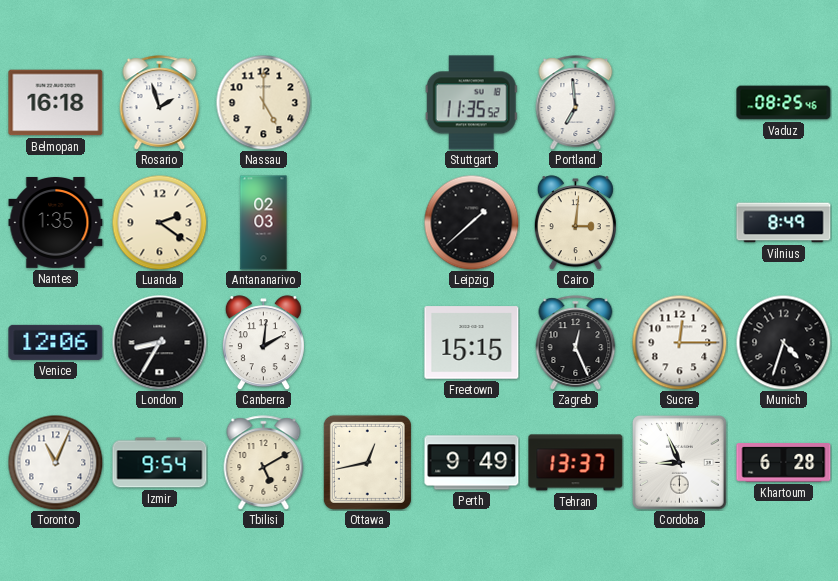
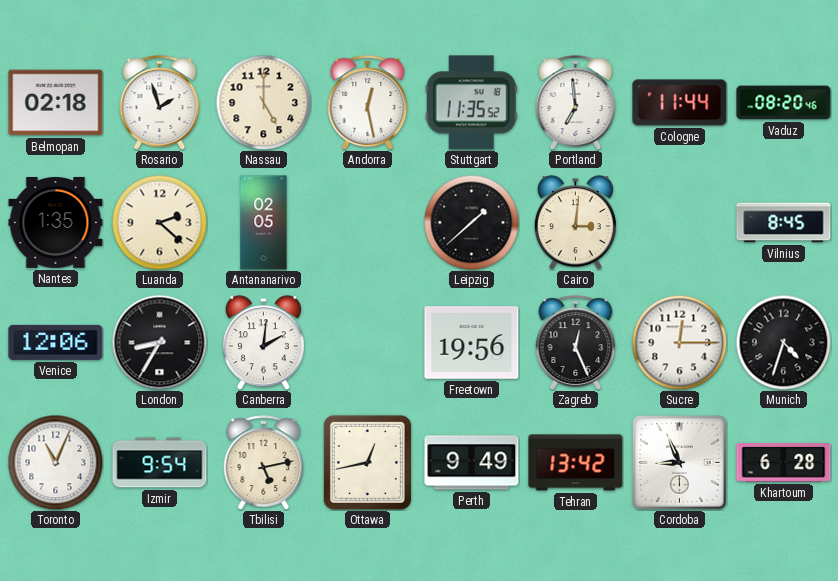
Belmopan: 16:18 -> 02:18
Andorra: none -> 12:28
Cologne: none -> 11:44
Vaduz: 08:25 -> 08:20
Luanda: 2:21 -> 2:22
Antananarivo: 02:03 -> 02:05
Vilnius: 8:49 -> 8:45
Freetown: 15:15 -> 19:56
Tbilisi: 5:10 -> 5:13
Tehran: 13:37 -> 13:42
